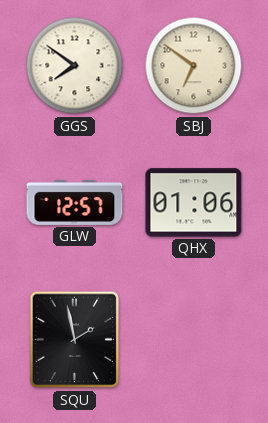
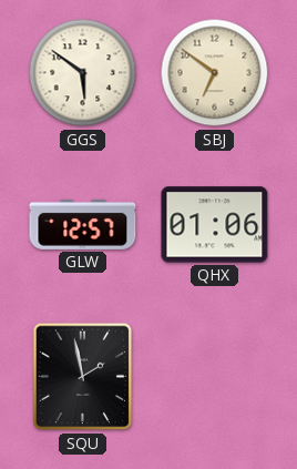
GGS: 7:51 -> 5:51
